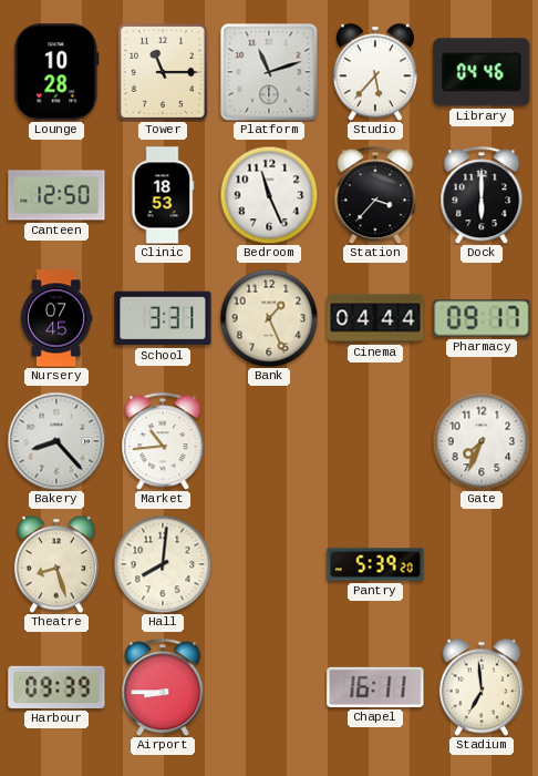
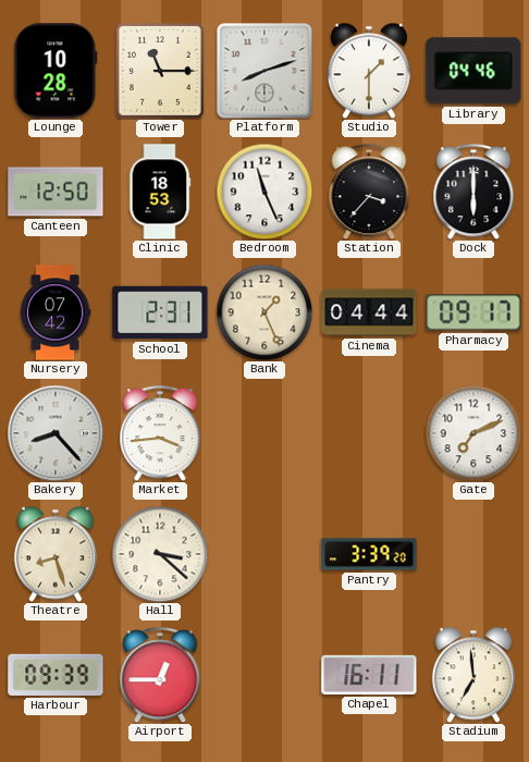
Platform: 11:12 -> 8:12
Studio: 5:37 -> 1:30
Nursery: 07:45 -> 07:42
School: 3:31 -> 2:31
Market: 10:44 -> 3:44
Gate: 7:34 -> 7:11
Hall: 8:01 -> 3:22
Pantry: 5:39 -> 3:39
Airport: 8:45 -> 12:45
